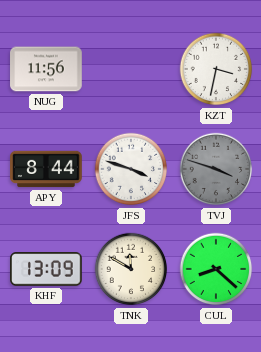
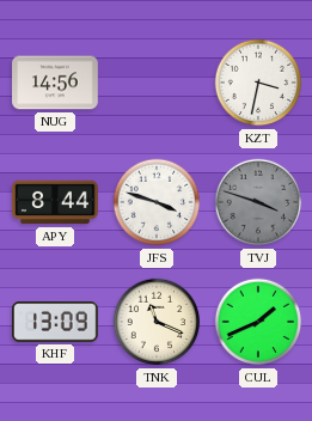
NUG: 11:56 -> 14:56
TNK: 11:50 -> 11:19
CUL: 8:22 -> 1:41
